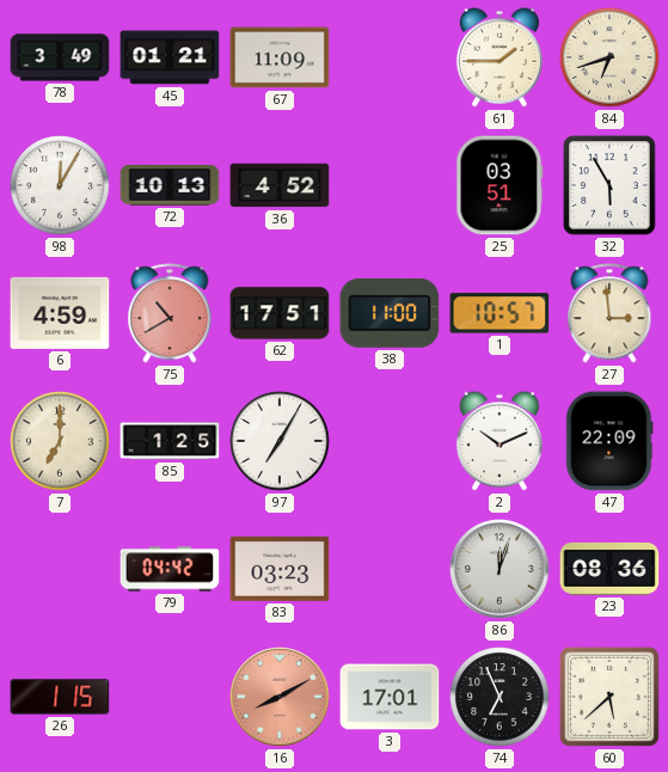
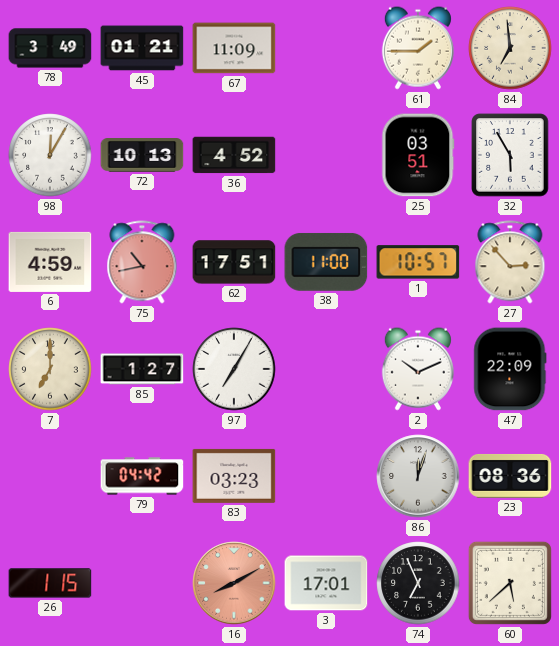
84: 6:42 -> 6:59
75: 10:40 -> 10:43
27: 2:59 -> 2:53
85: 1:25 -> 1:27
